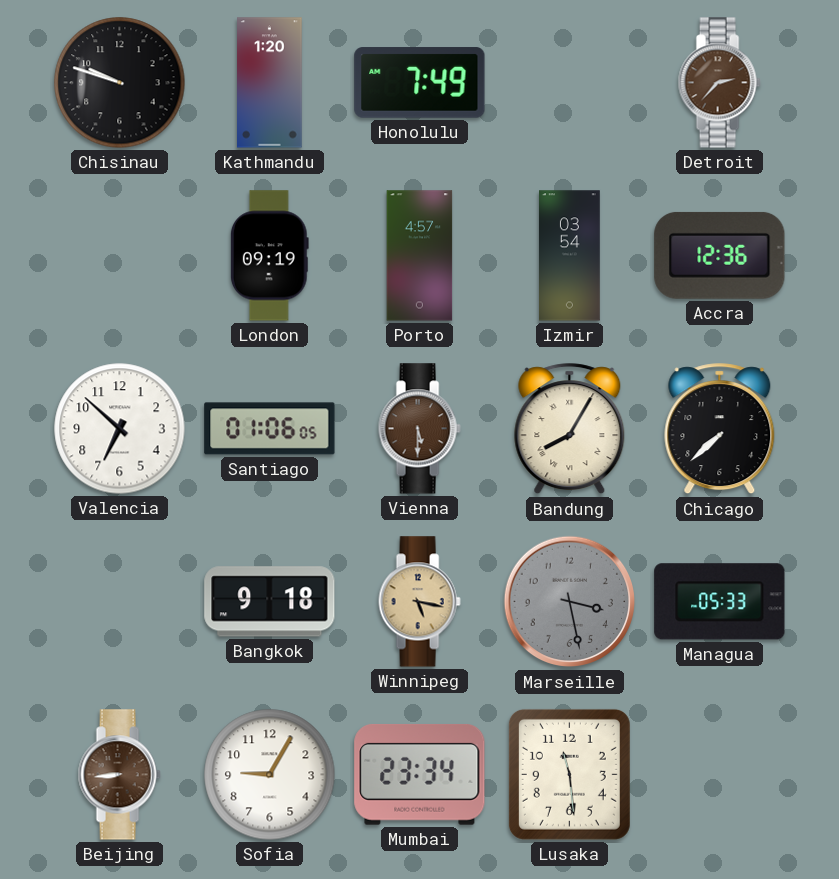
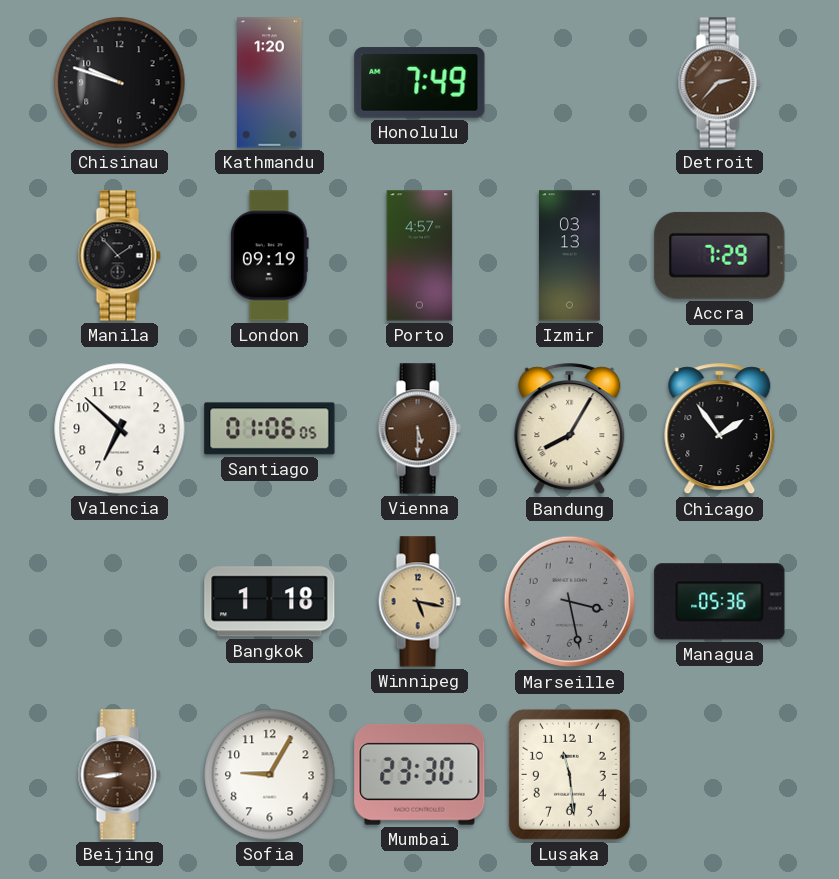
Manila: none -> 1:53
Izmir: 03:54 -> 03:13
Accra: 12:36 -> 7:29
Chicago: 7:38 -> 1:54
Bangkok: 9:18 -> 1:18
Managua: 05:33 -> 05:36
Mumbai: 23:34 -> 23:30
